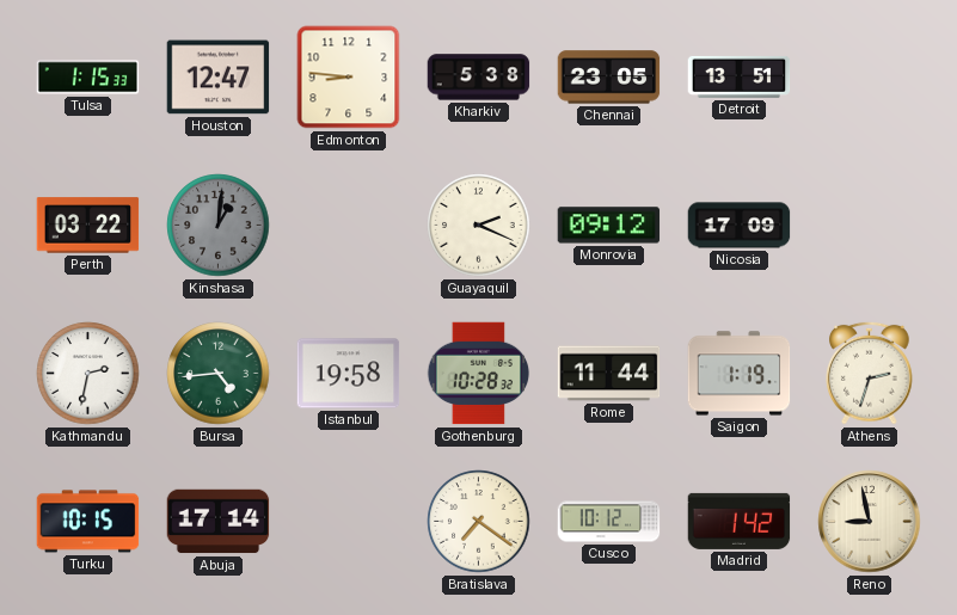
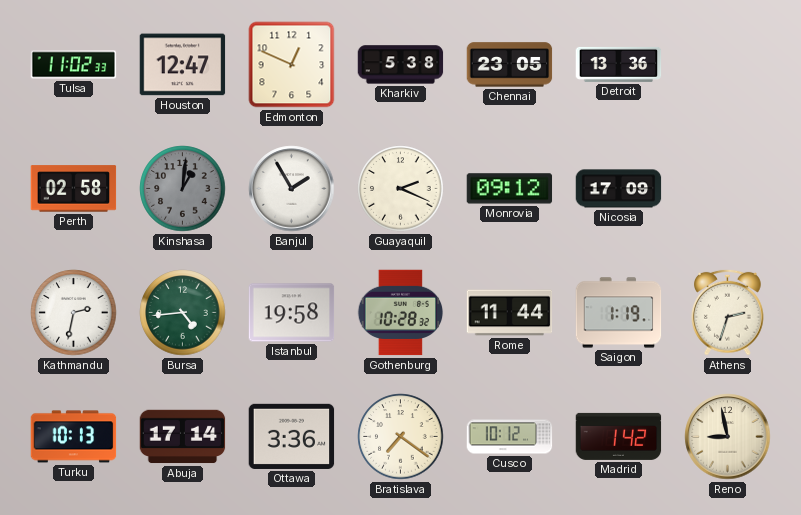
Tulsa: 1:15 -> 11:02
Edmonton: 8:46 -> 12:49
Detroit: 13:51 -> 13:36
Perth: 03:22 -> 02:58
Banjul: none -> 1:55
Turku: 10:15 -> 10:13
Ottawa: none -> 3:36
